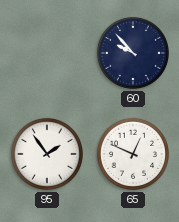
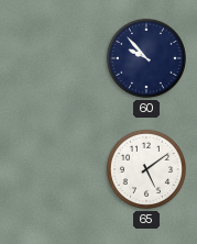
95: 1:54 -> none
65: 12:49 -> 5:09
